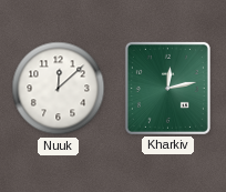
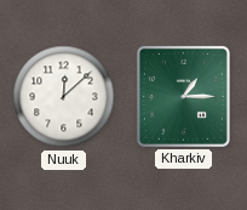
Kharkiv: 12:13 -> 1:15
